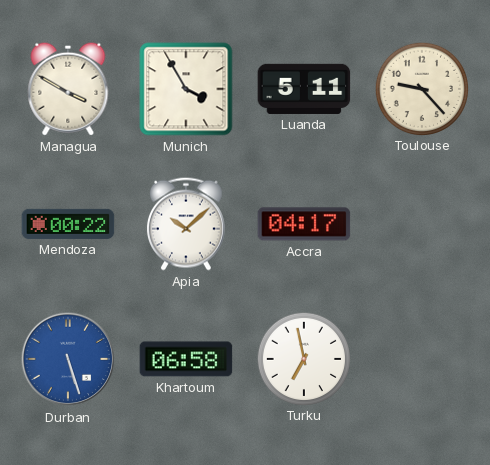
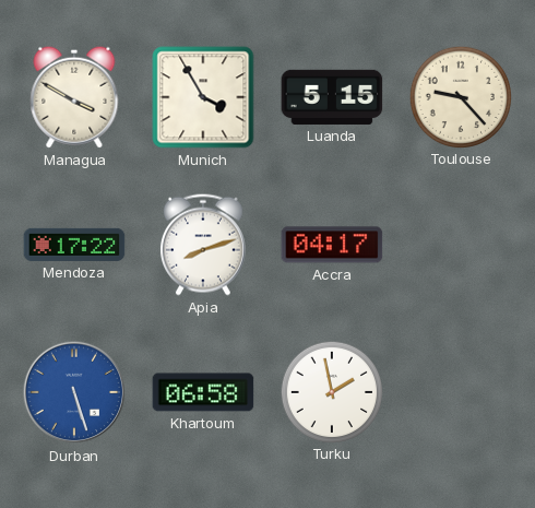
Luanda: 5:11 -> 5:15
Mendoza: 00:22 -> 17:22
Apia: 10:08 -> 8:12
Turku: 6:58 -> 1:58
